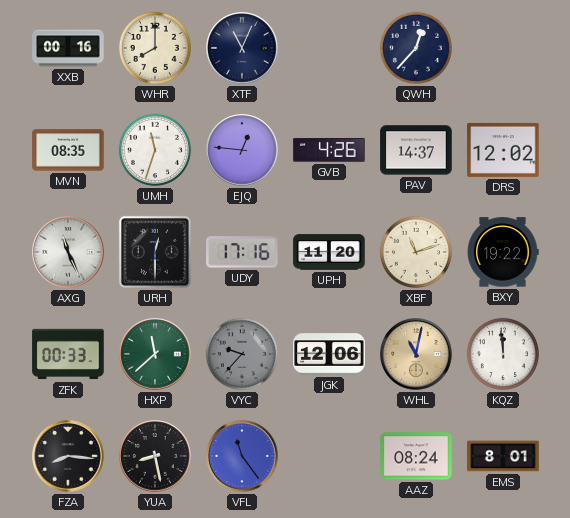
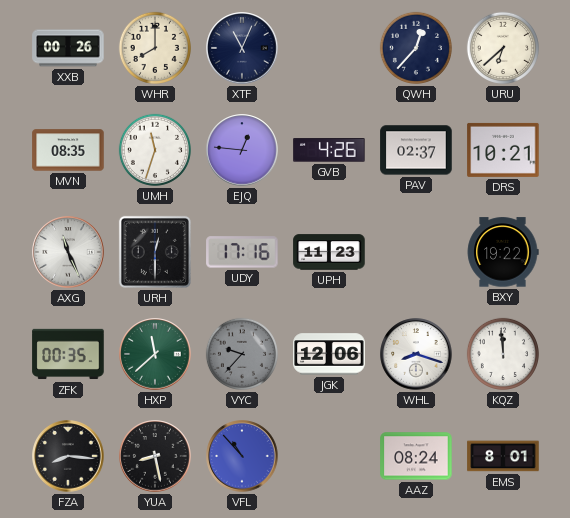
XXB: 00:16 -> 00:26
URU: none -> 6:38
PAV: 14:37 -> 02:37
DRS: 12:02 -> 10:21
UPH: 11:20 -> 11:23
XBF: 11:12 -> none
ZFK: 00:33 -> 00:35
WHL: 11:02 -> 8:18
WHL dial: champagne -> white
VFL: 11:24 -> 10:53
